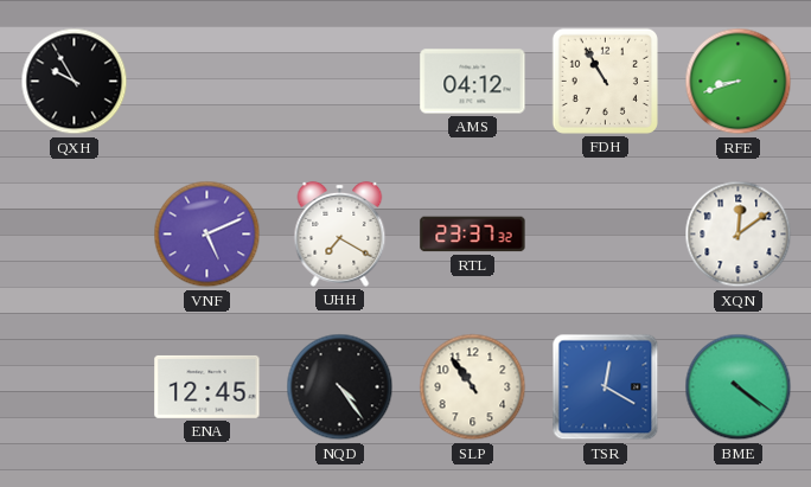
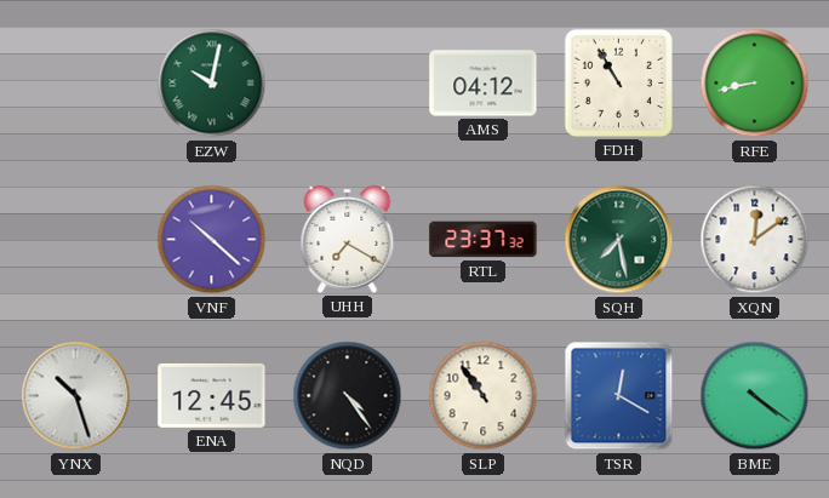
QXH: 9:55 -> none
EZW: none -> 10:02
RFE: 8:42 -> 8:43
VNF: 5:11 -> 10:22
SQH: none -> 7:28
YNX: none -> 10:27
